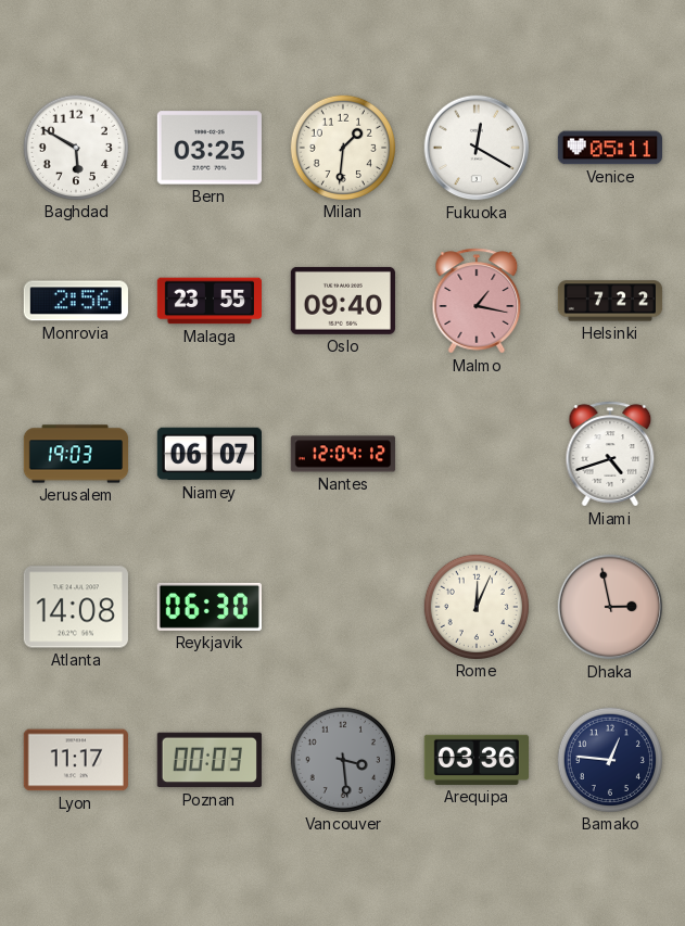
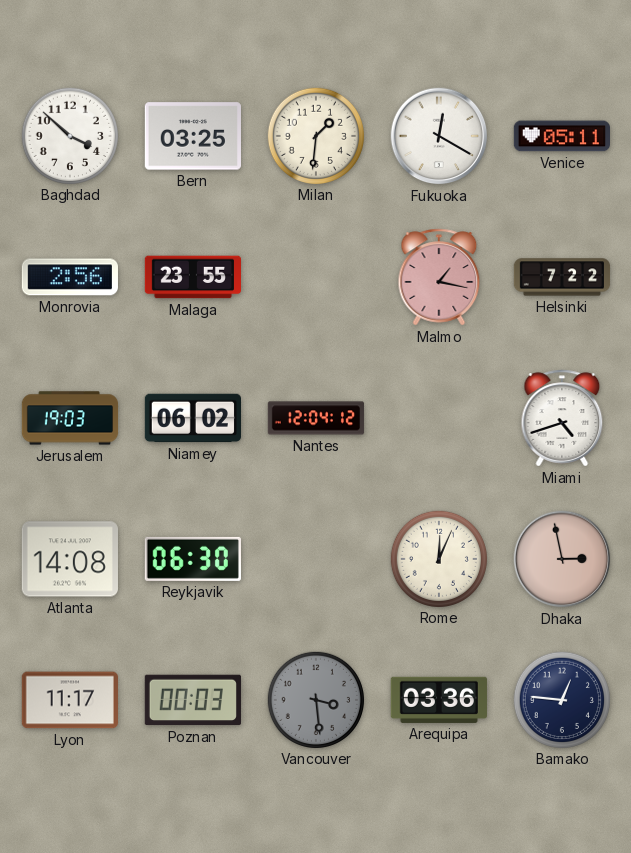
Baghdad: 5:50 -> 3:52
Oslo: 09:40 -> none
Niamey: 06:07 -> 06:02
